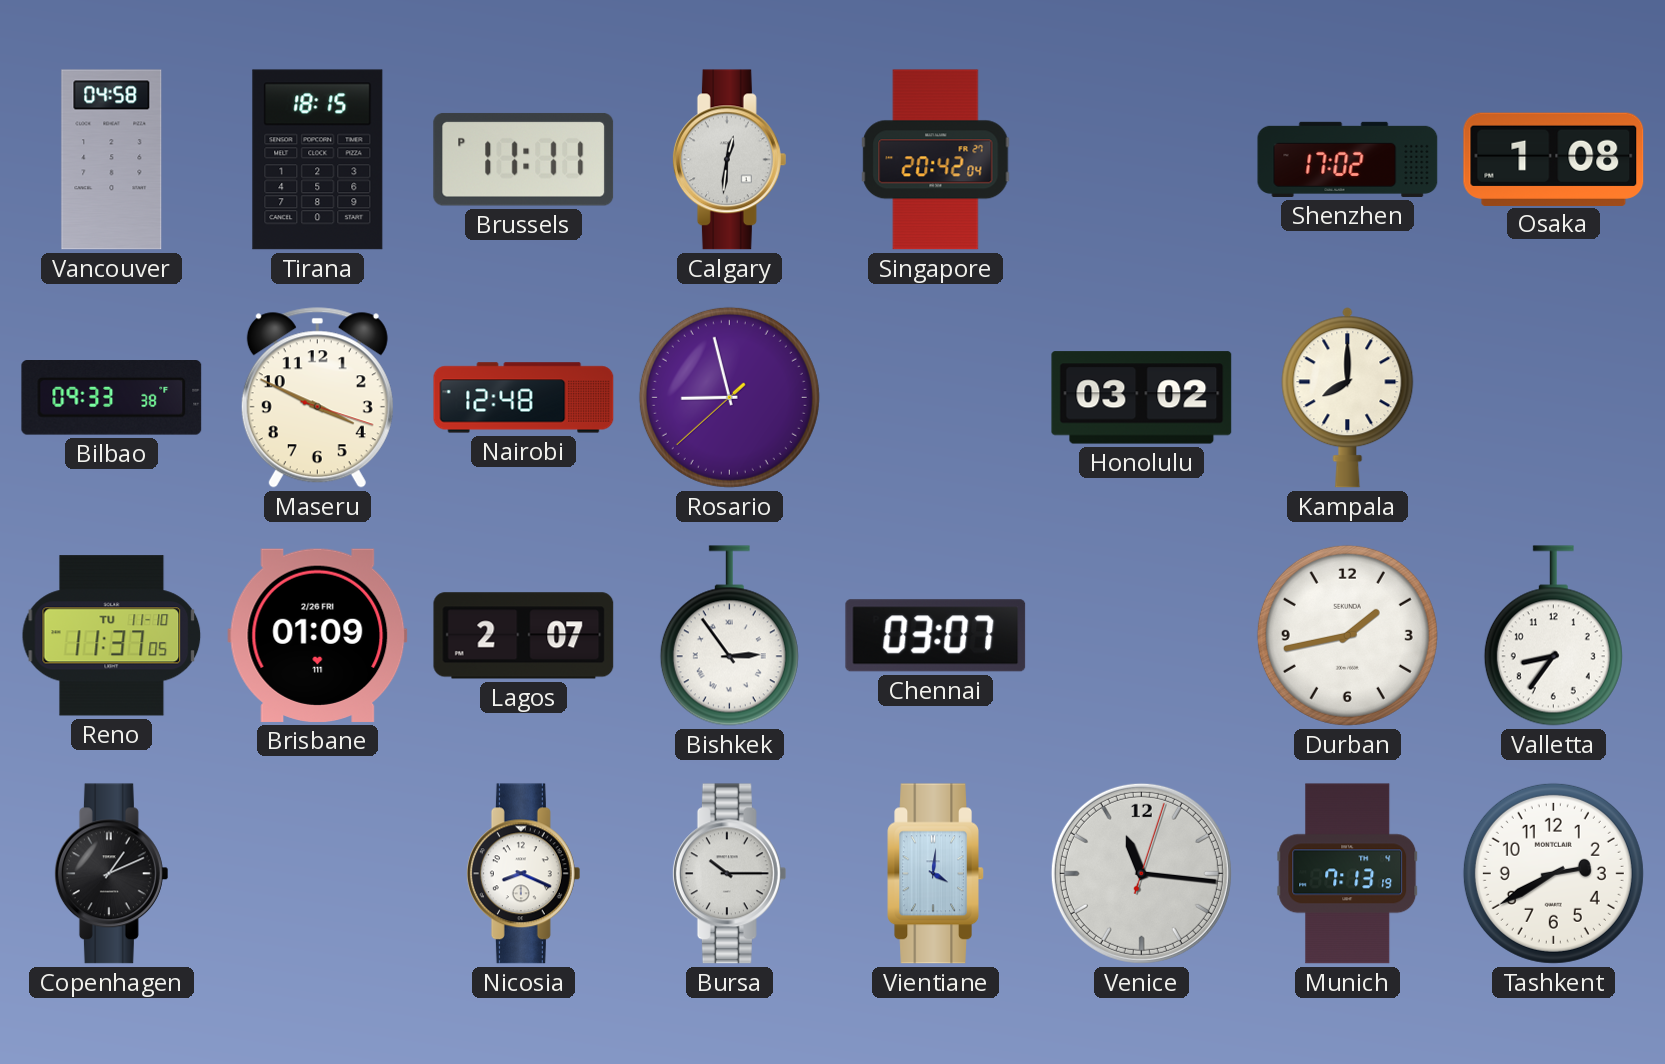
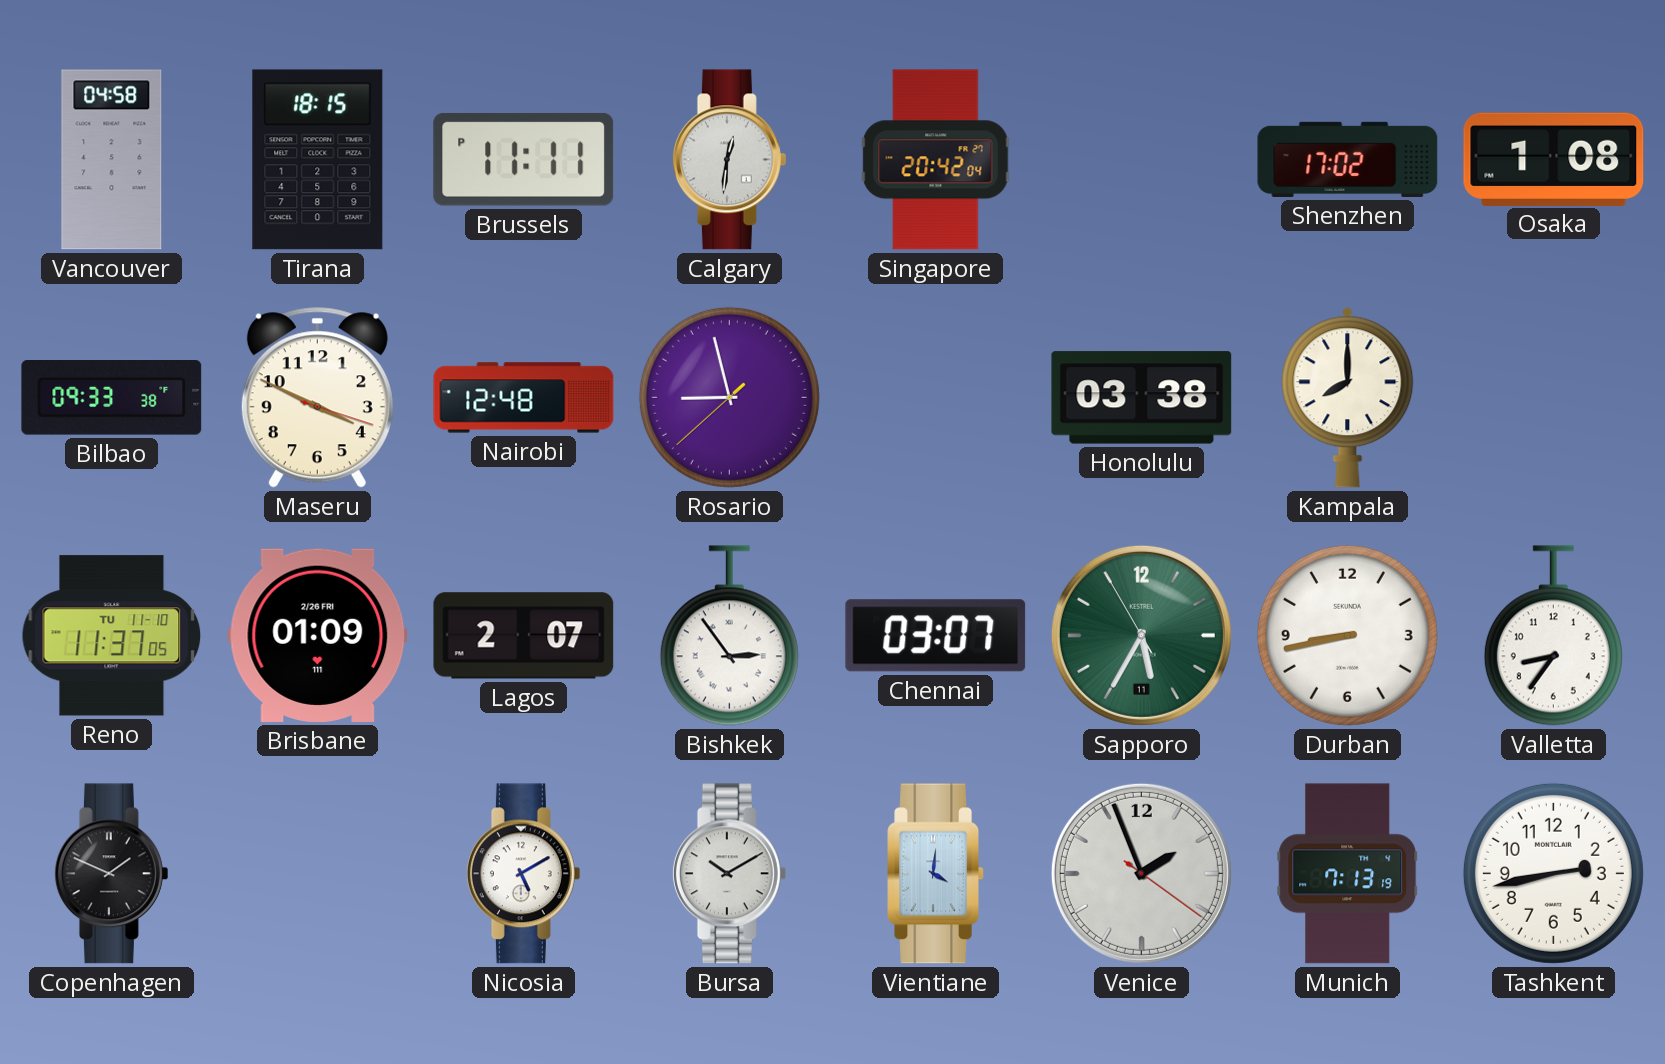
Honolulu: 03:02 -> 03:38
Sapporo: none -> 5:34
Durban: 1:43 -> 8:43
Copenhagen: 1:11 -> 1:49
Nicosia: 8:19 -> 5:10
Bursa: 10:15 -> 10:10
Venice: 11:16 -> 1:56
Tashkent: 2:40 -> 2:43
